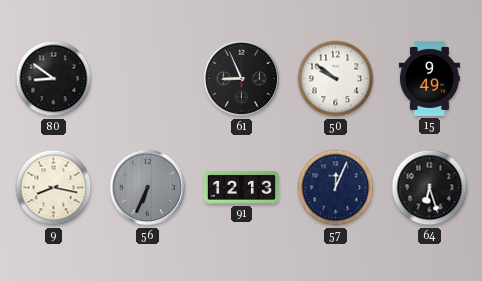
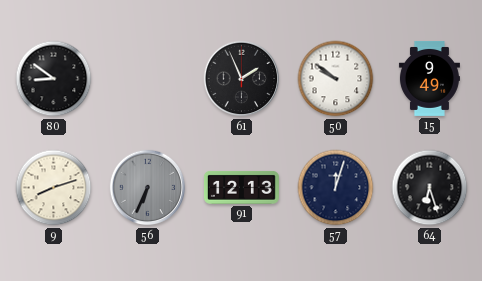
61: 8:56 -> 1:56
9: 8:17 -> 8:12
57: 12:04 -> 12:03
